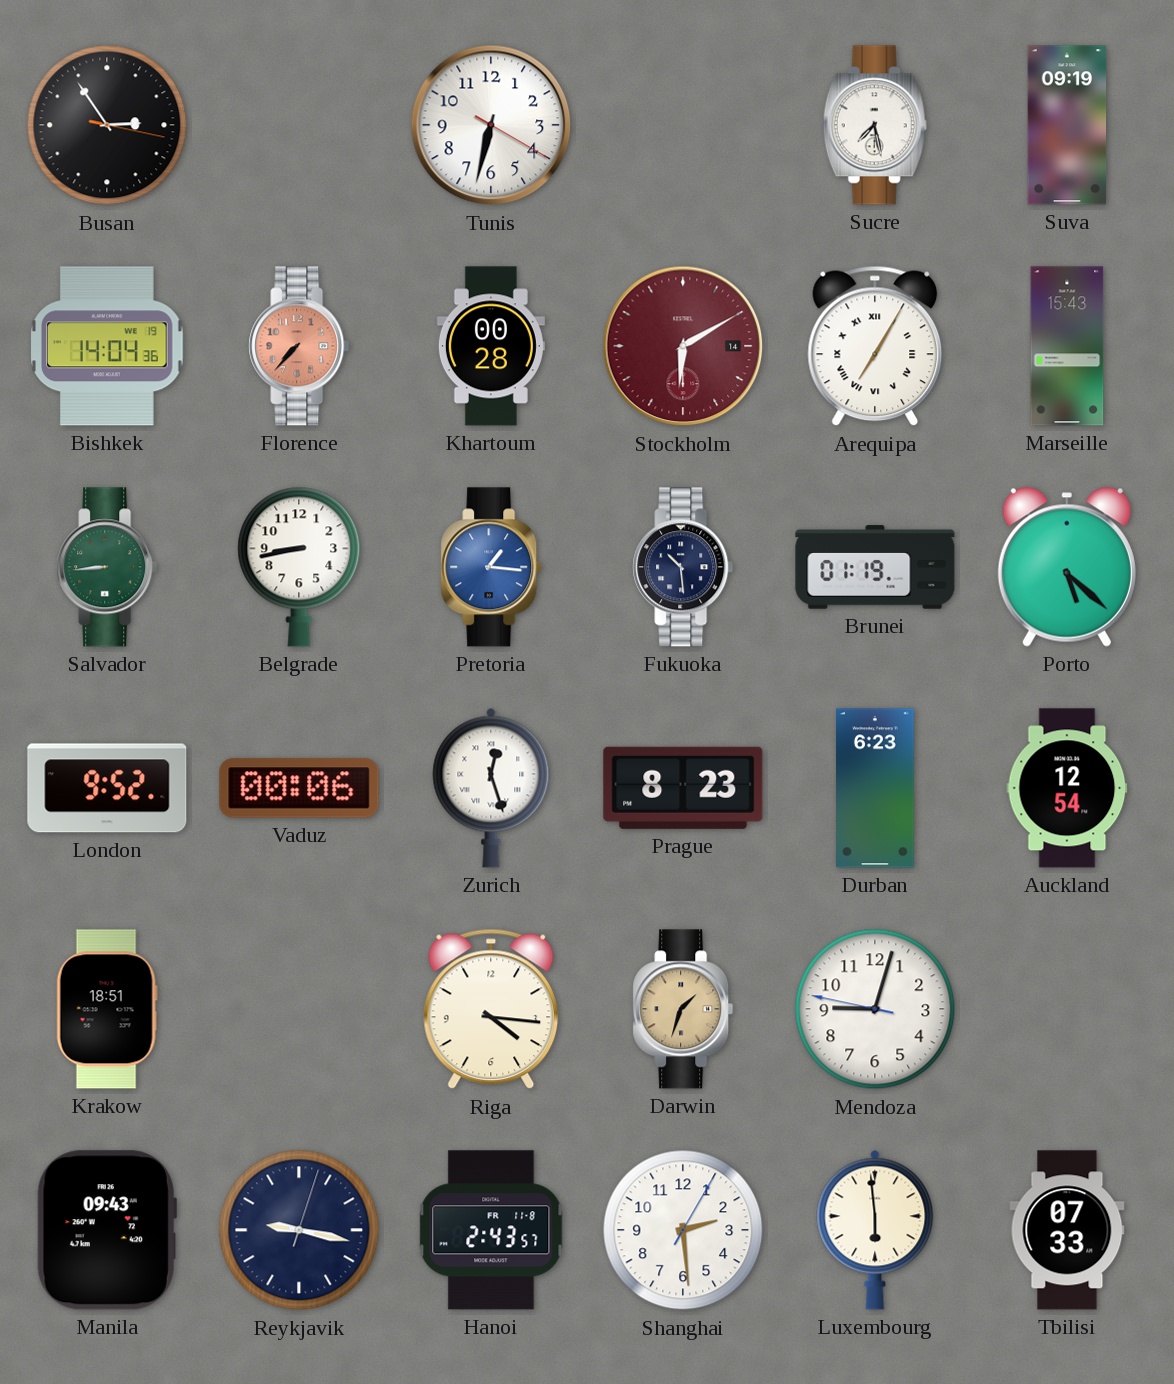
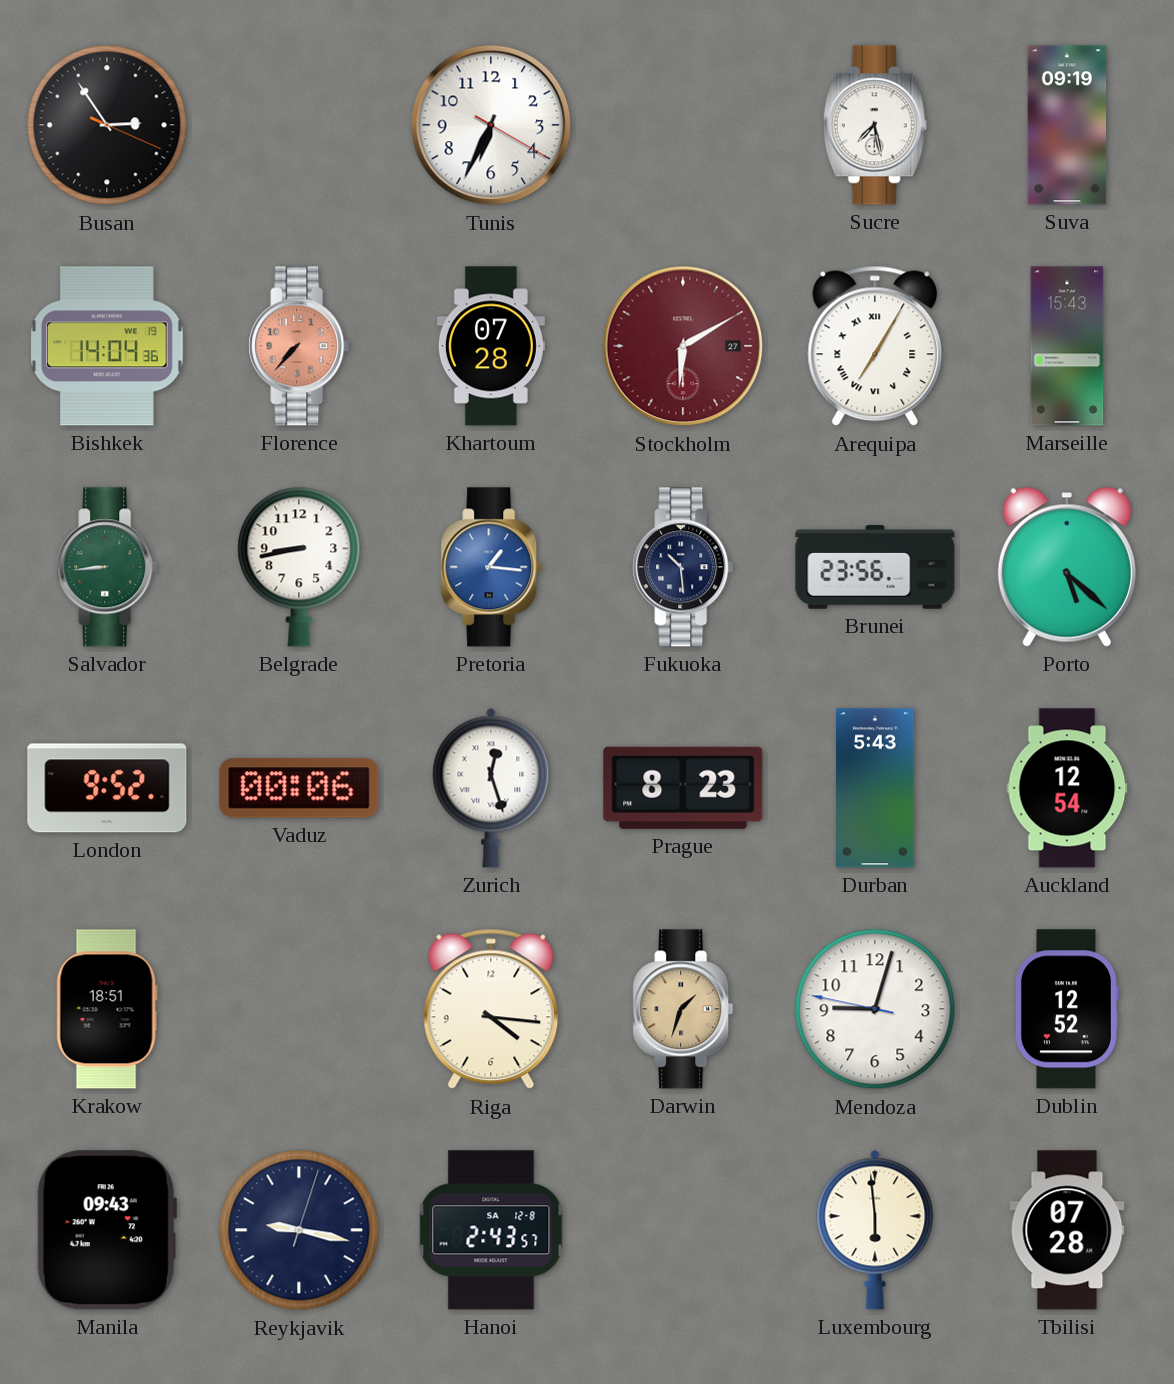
Busan: 2:54:17 -> 2:54:19
Tunis: 6:32 -> 6:34
Khartoum: 00:28 -> 07:28
Stockholm date: 14 -> 27
Brunei: 01:19 -> 23:56
Durban: 6:23 -> 5:43
Dublin: none -> 12:52
Hanoi date: FR 11-8 -> SA 12-8
Shanghai: 2:29 -> none
Tbilisi: 07:33 -> 07:28
